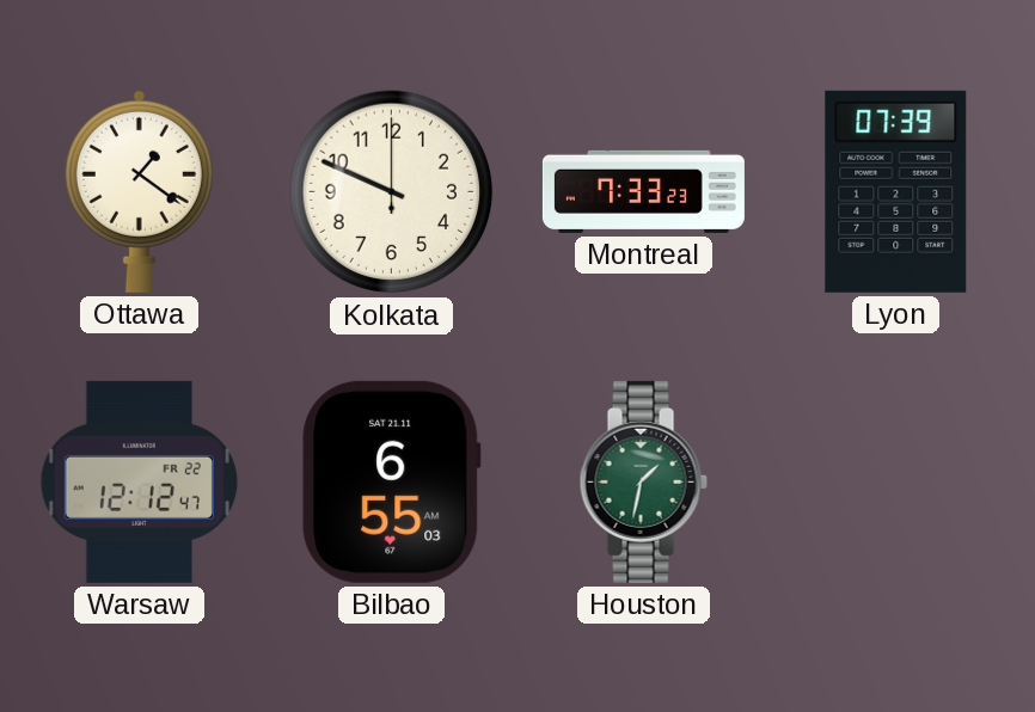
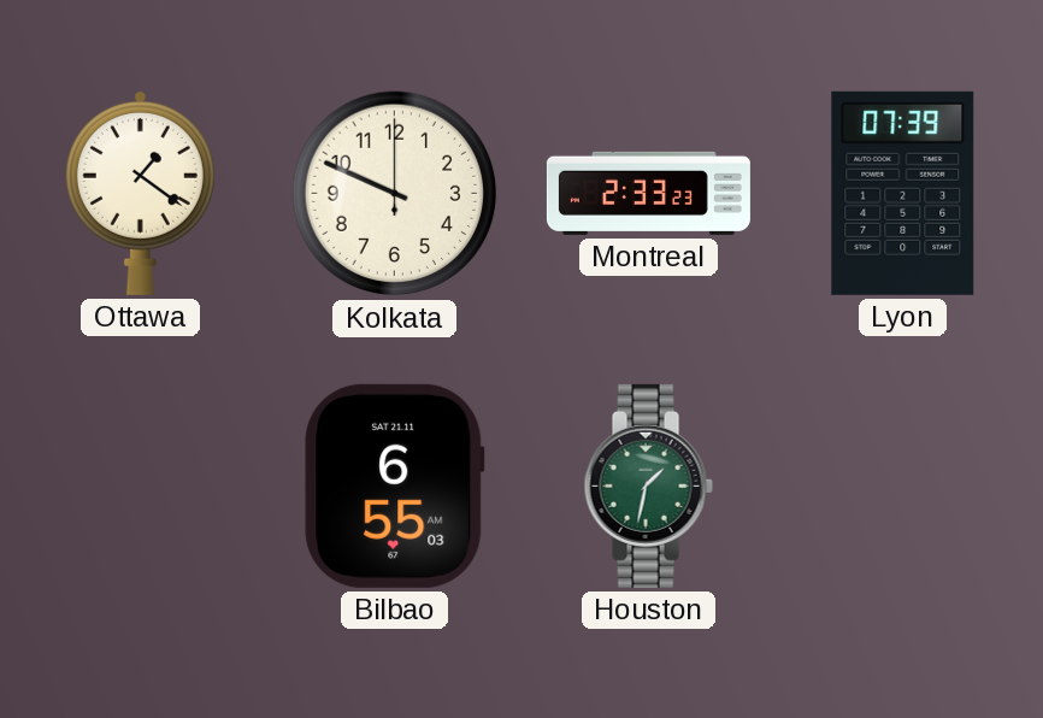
Montreal: 7:33 -> 2:33
Warsaw: 12:12 -> none
